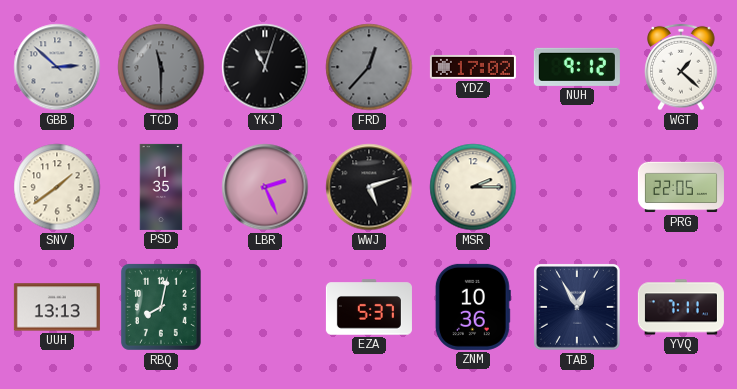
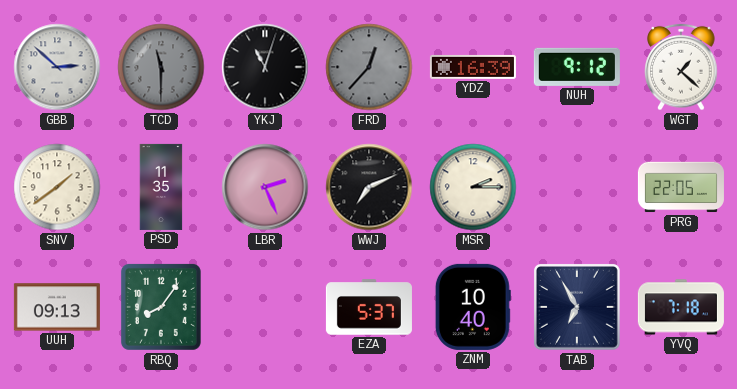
YDZ: 17:02 -> 16:39
WWJ: 5:12 -> 7:11
UUH: 13:13 -> 09:13
RBQ: 8:02 -> 8:06
ZNM: 10:36 -> 10:40
TAB: 12:55 -> 6:55
YVQ: 7:11 -> 7:18
